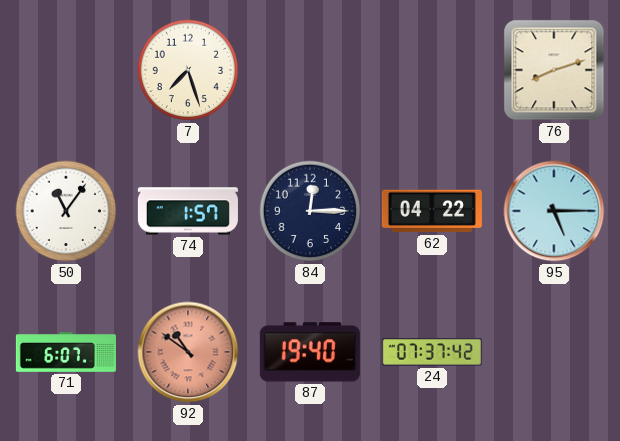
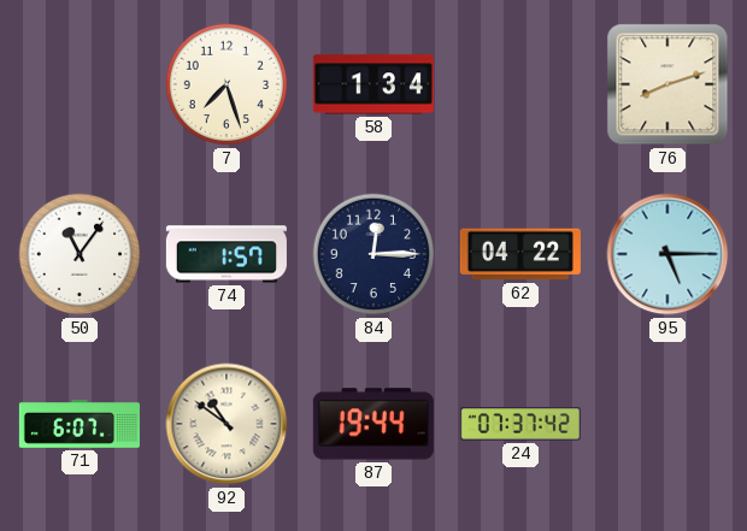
58: none -> 1:34
92 dial: salmon -> cream
87: 19:40 -> 19:44
